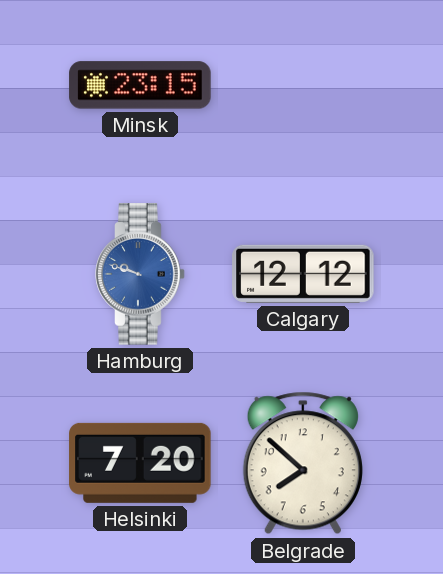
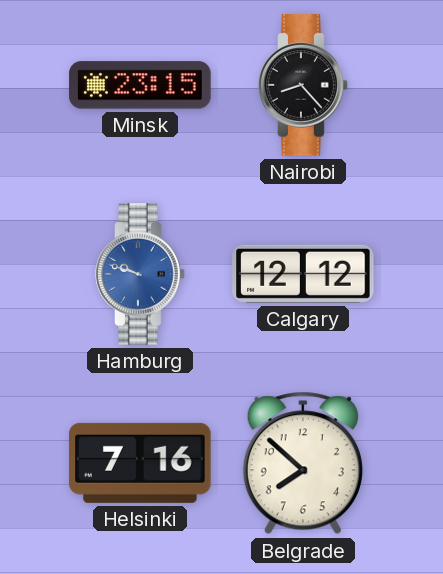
Nairobi: none -> 8:23
Helsinki: 7:20 -> 7:16
